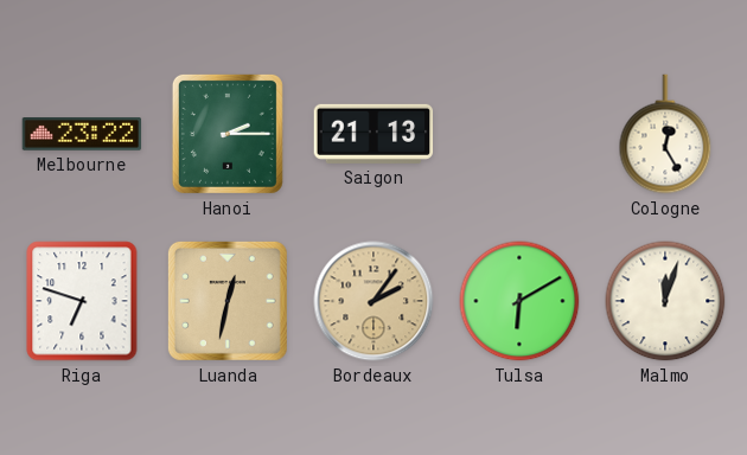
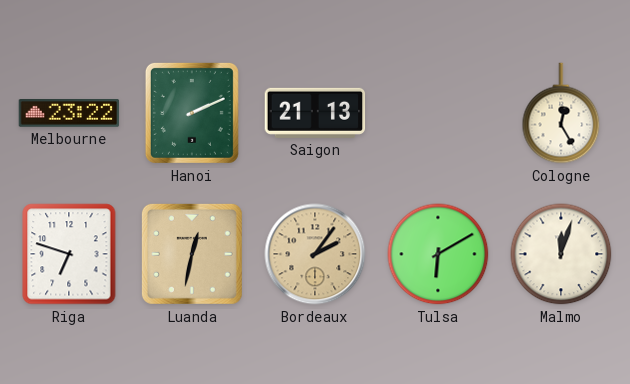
Hanoi: 2:15 -> 2:11
